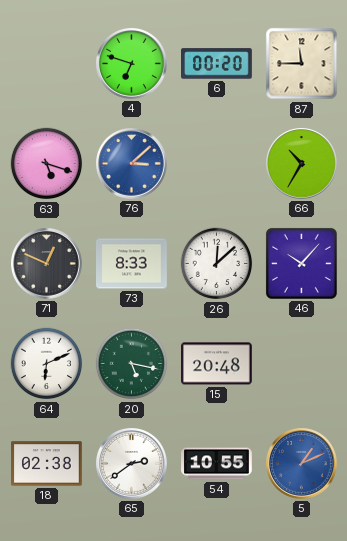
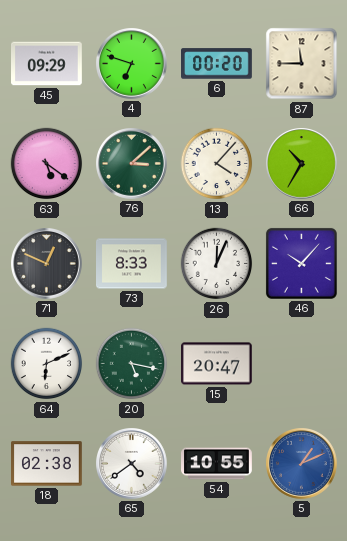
45: none -> 09:29
63: 5:18 -> 5:21
76 dial: blue -> green
13: none -> 4:07
26: 12:08 -> 12:04
15: 20:48 -> 20:47
65: 2:39 -> 4:39
